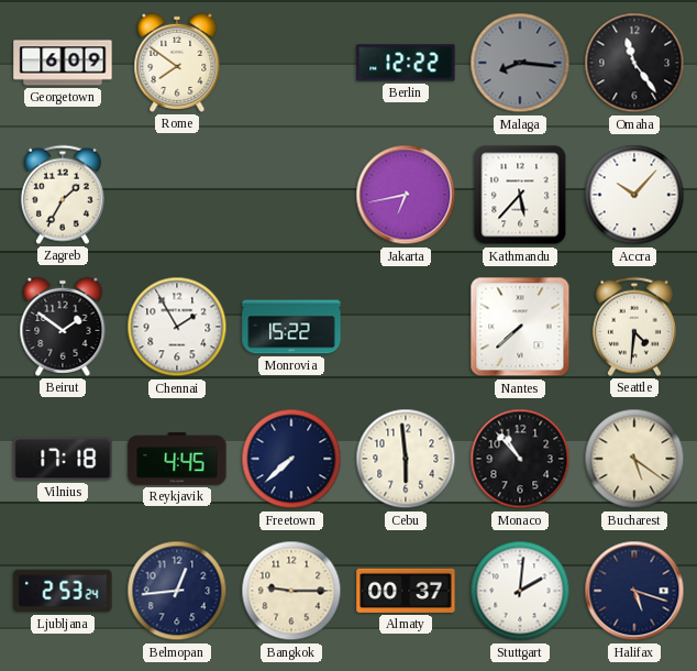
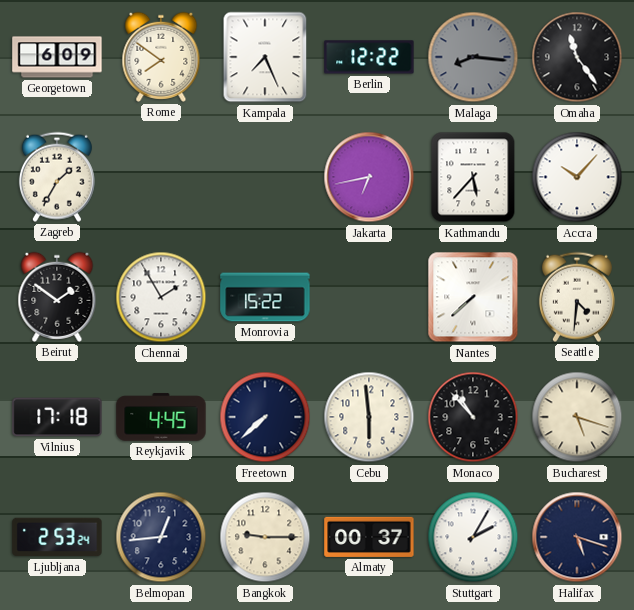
Kampala: none -> 7:26
Bucharest: 5:21 -> 5:18
Stuttgart: 2:01 -> 2:05
